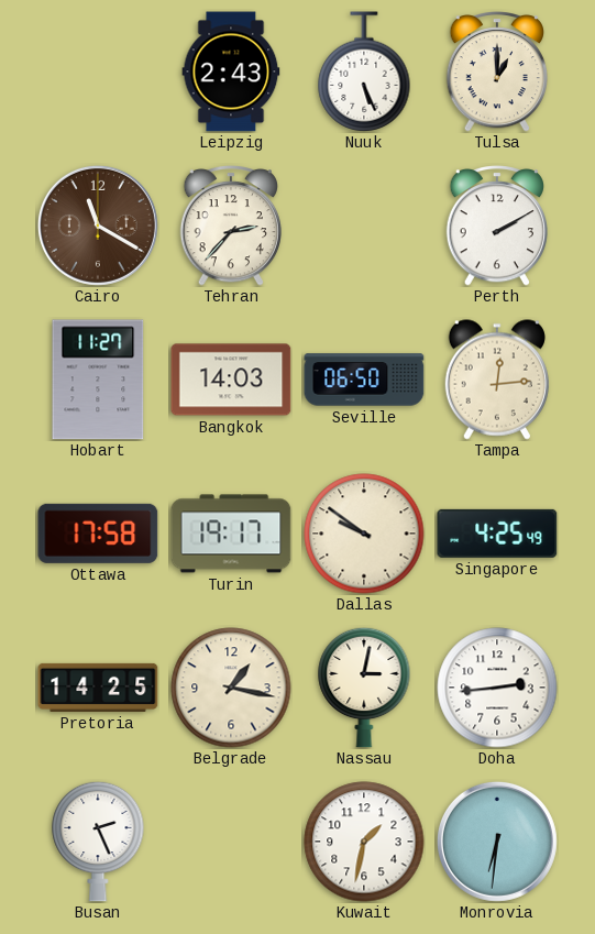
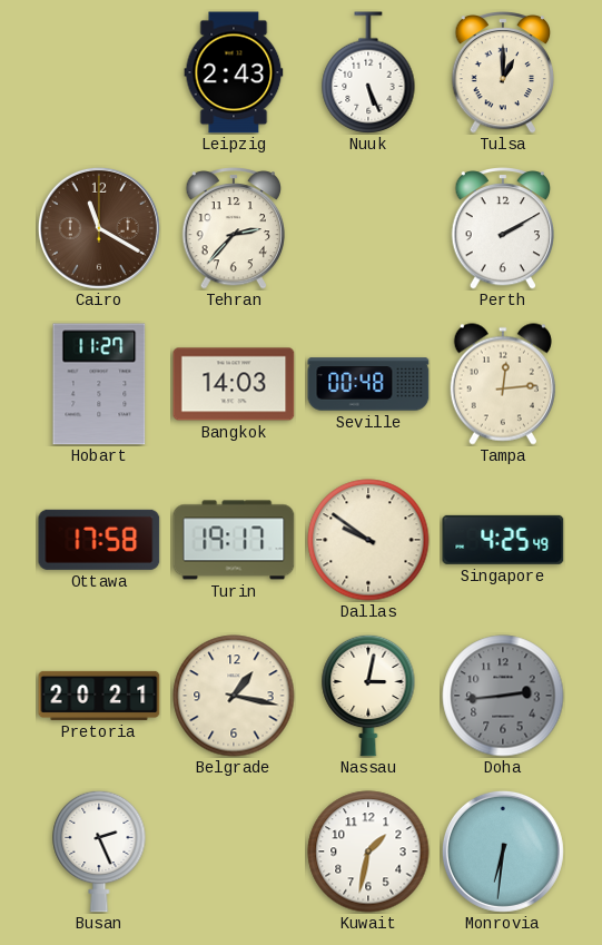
Seville: 06:50 -> 00:48
Pretoria: 14:25 -> 20:21
Doha dial: white -> grey
